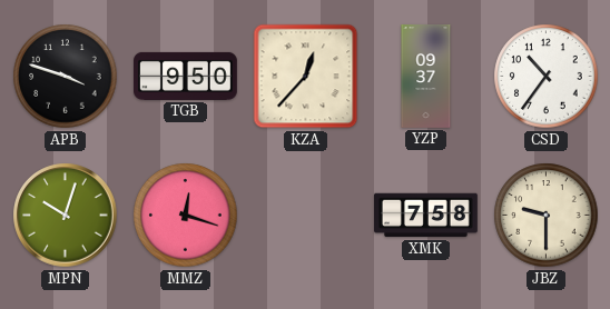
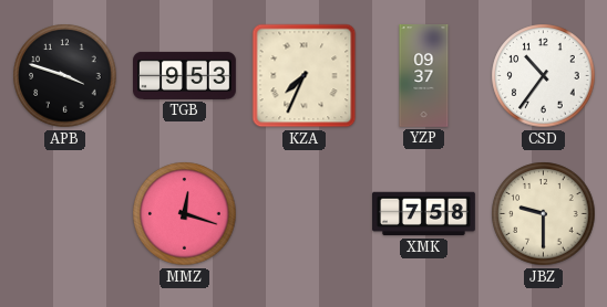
TGB: 9:50 -> 9:53
KZA: 12:37 -> 7:34
MPN: 10:03 -> none
